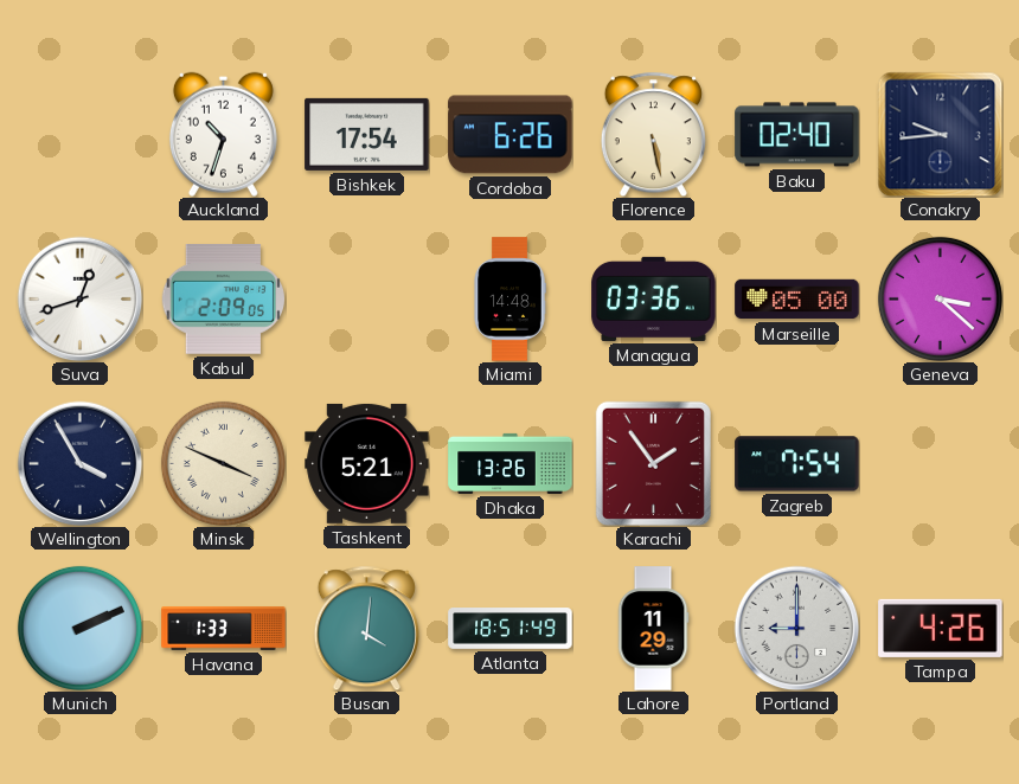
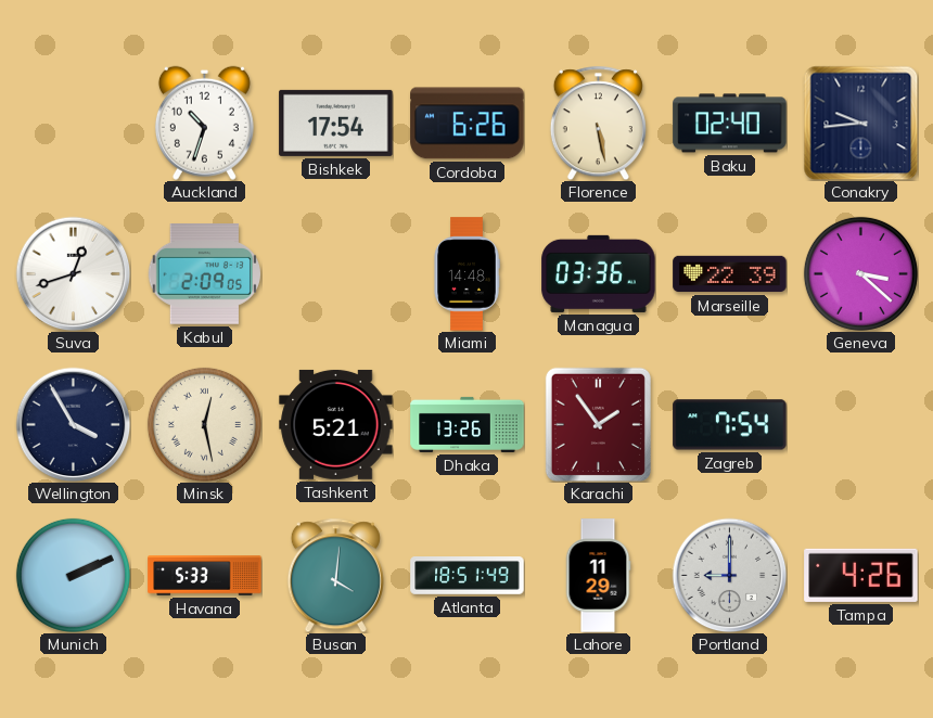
Marseille: 05:00 -> 22:39
Minsk: 3:49 -> 12:28
Havana: 1:33 -> 5:33
